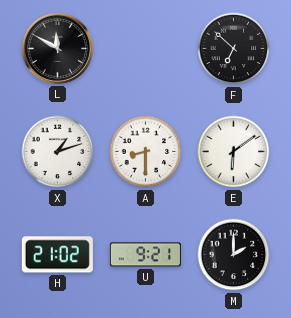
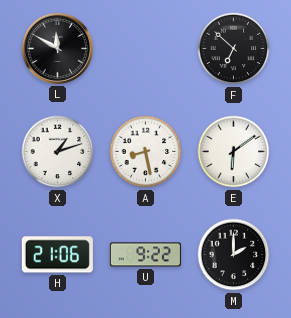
A: 8:30 -> 8:28
H: 21:02 -> 21:06
U: 9:21 -> 9:22
